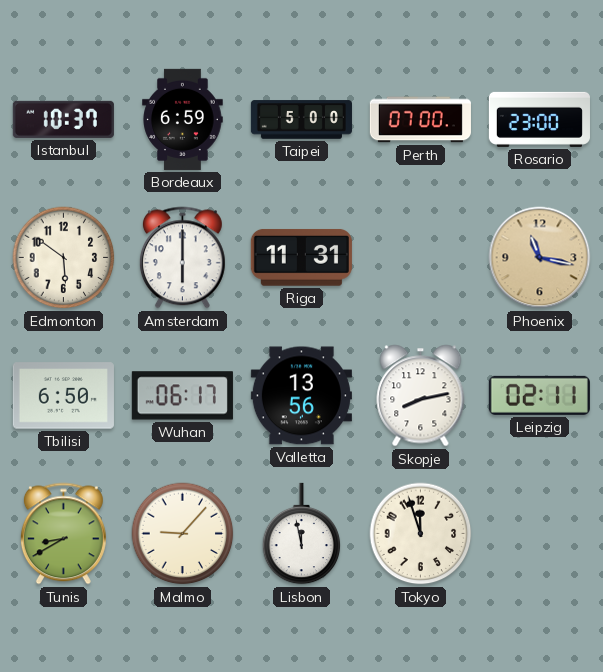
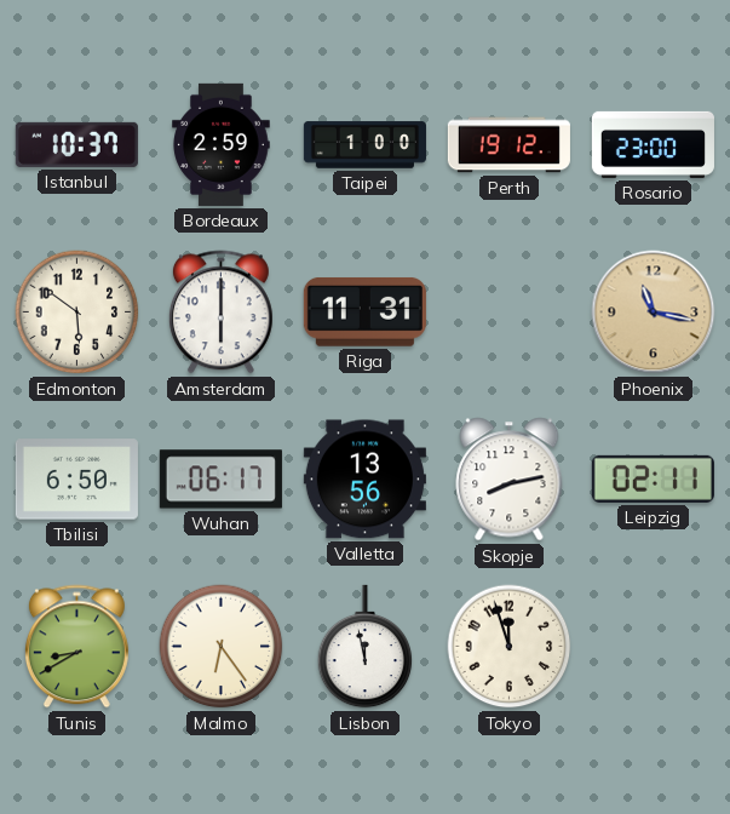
Bordeaux: 6:59 -> 2:59
Taipei: 5:00 -> 1:00
Perth: 07:00 -> 19:12
Malmo: 9:07 -> 6:24
